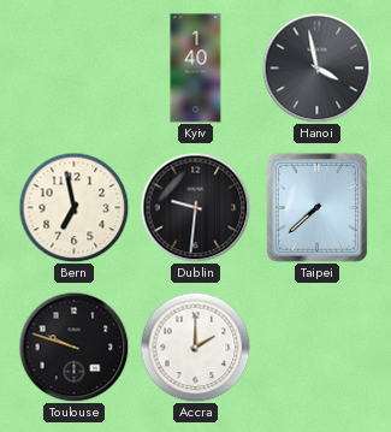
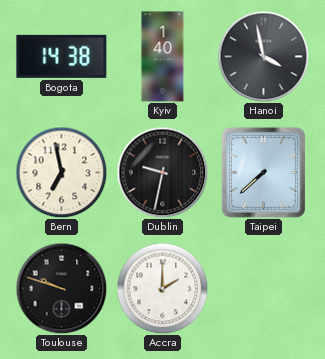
Bogota: none -> 14:38
Dublin: 9:31 -> 9:32
